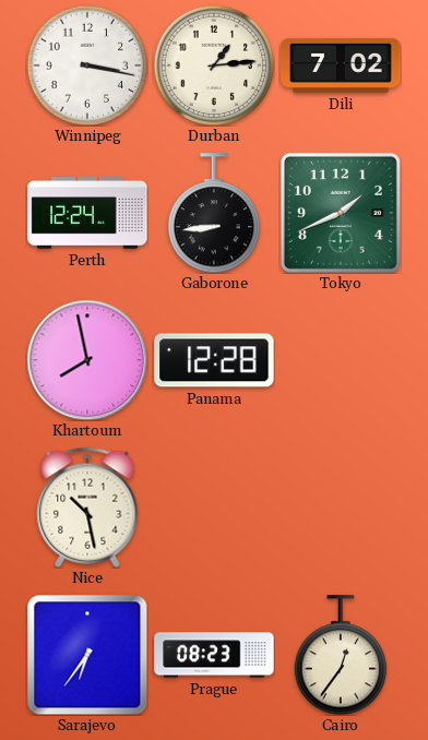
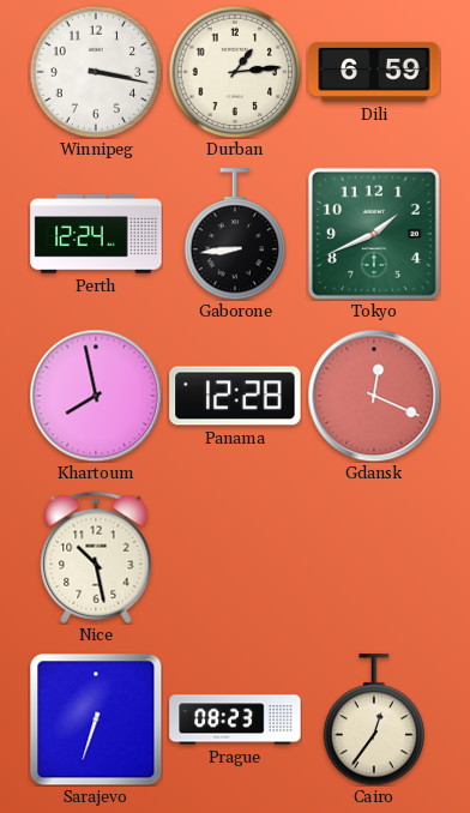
Dili: 7:02 -> 6:59
Gdansk: none -> 12:19
Sarajevo: 6:36 -> 6:33
